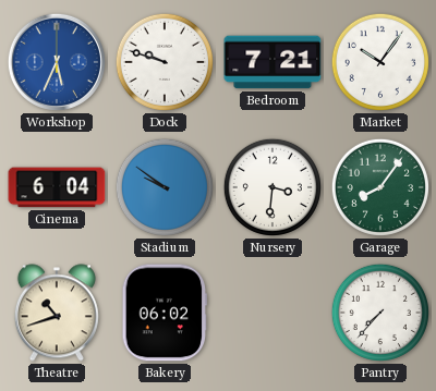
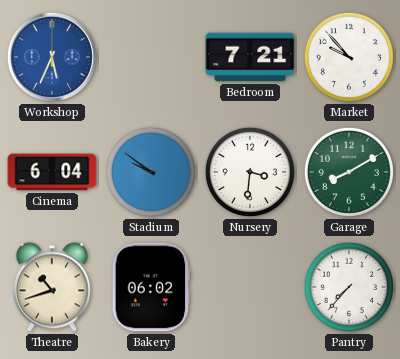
Dock: 9:48 -> none
Market: 10:06 -> 9:53
Garage: 8:06 -> 8:10
